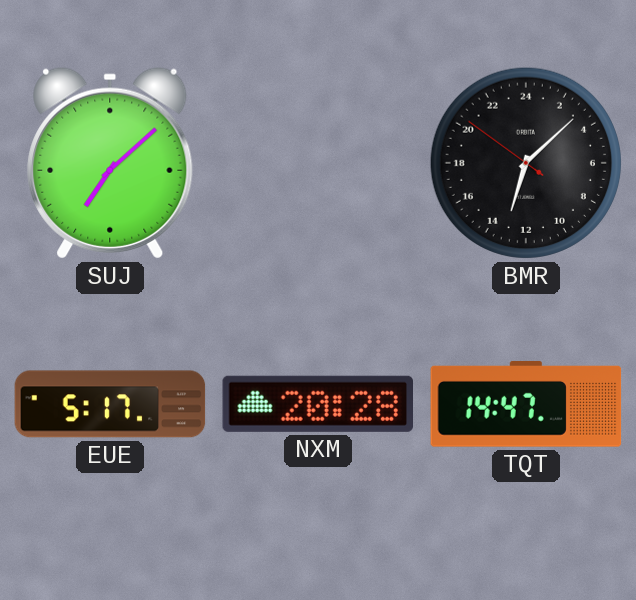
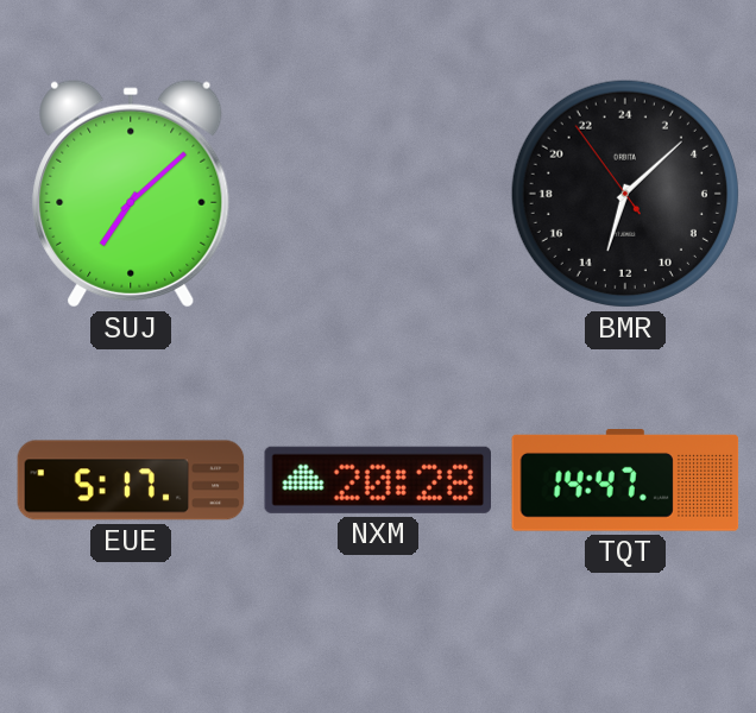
BMR: 13:07:51 -> 13:07:54
